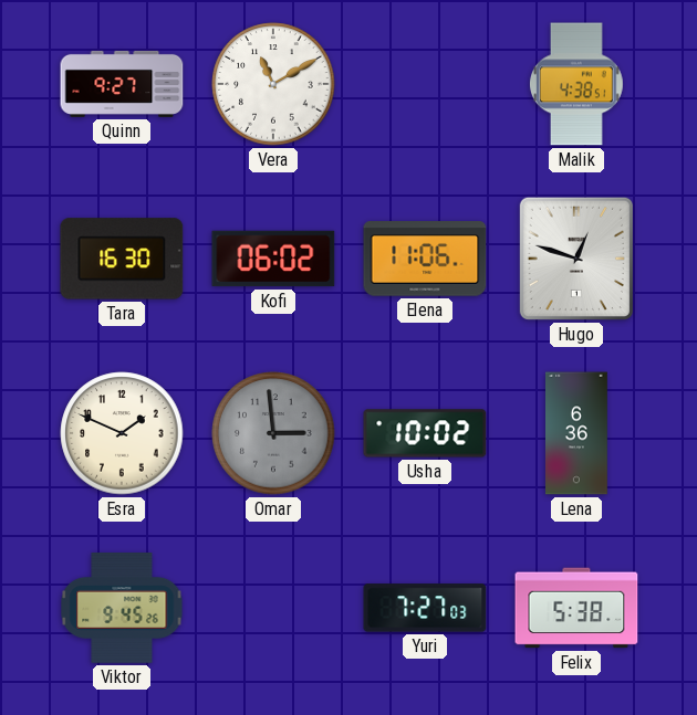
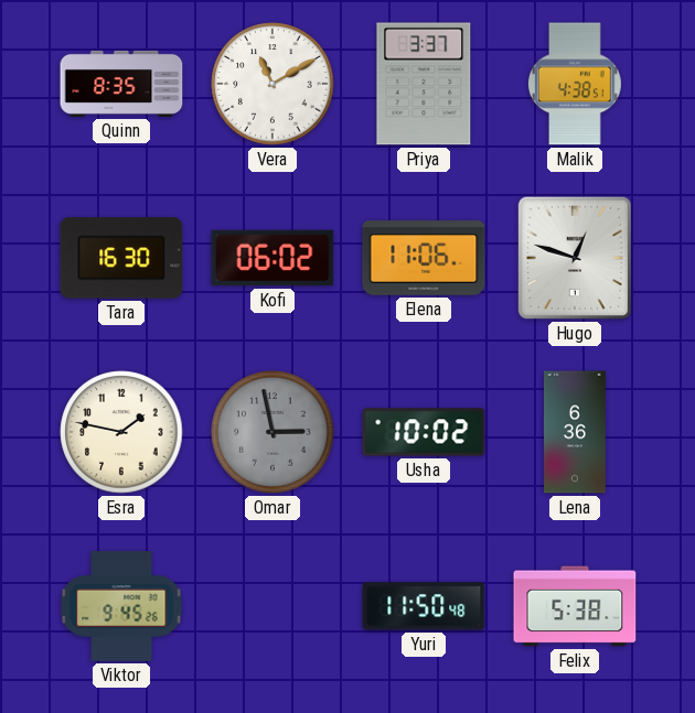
Quinn: 9:27 -> 8:35
Priya: none -> 3:37
Esra: 1:49 -> 1:47
Omar: 2:59 -> 2:58
Yuri: 7:27 -> 11:50
